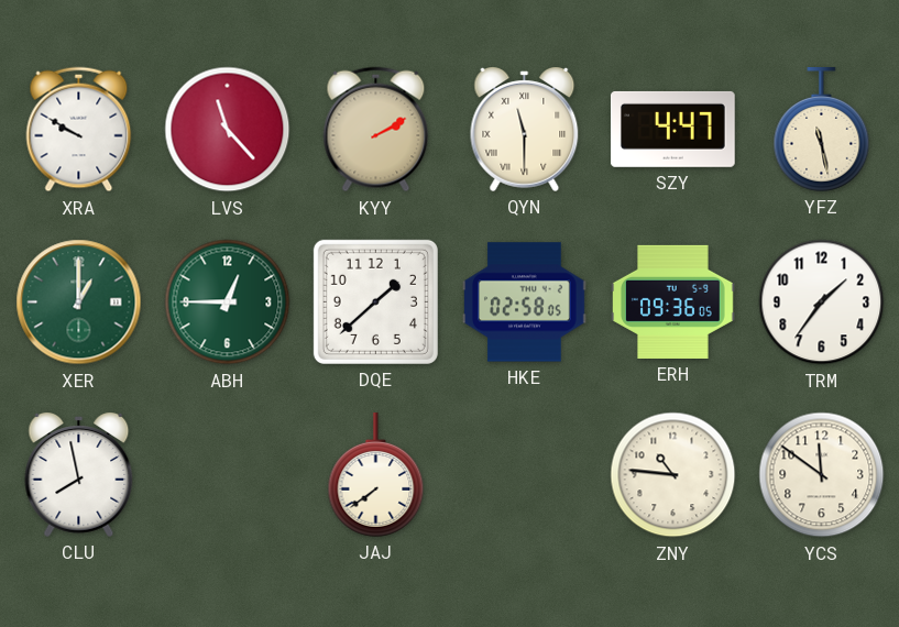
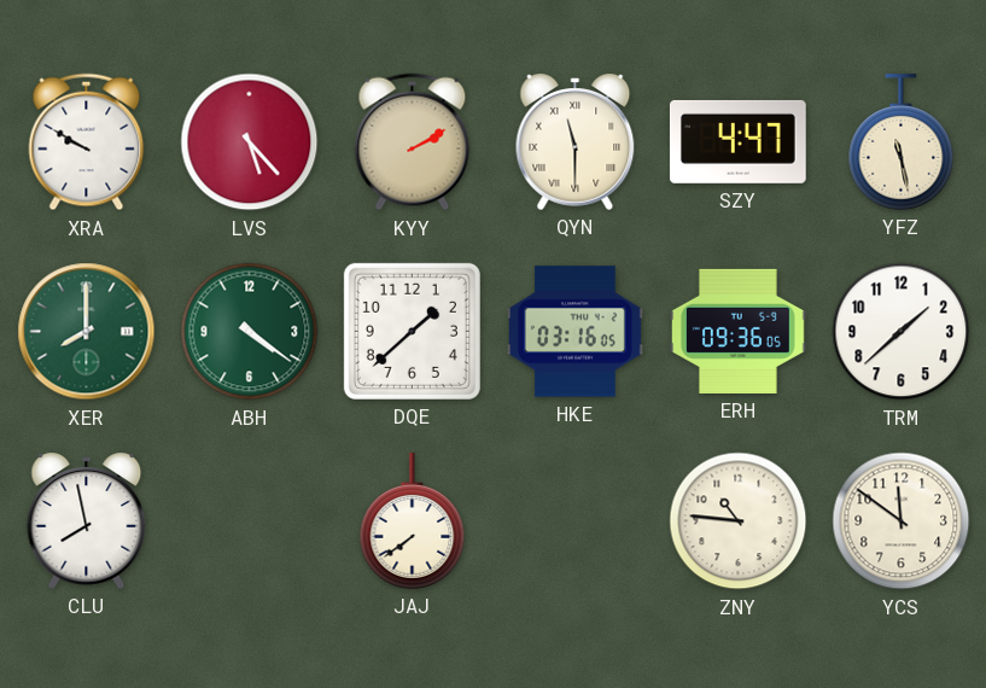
LVS: 11:23 -> 5:23
XER: 1:00 -> 8:00
ABH: 12:45 -> 4:21
HKE: 02:58 -> 03:16
TRM: 1:36 -> 1:38
